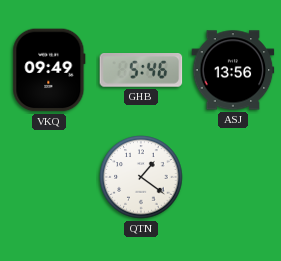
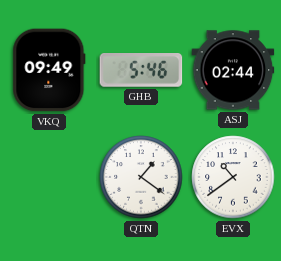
ASJ: 13:56 -> 02:44
EVX: none -> 10:39
